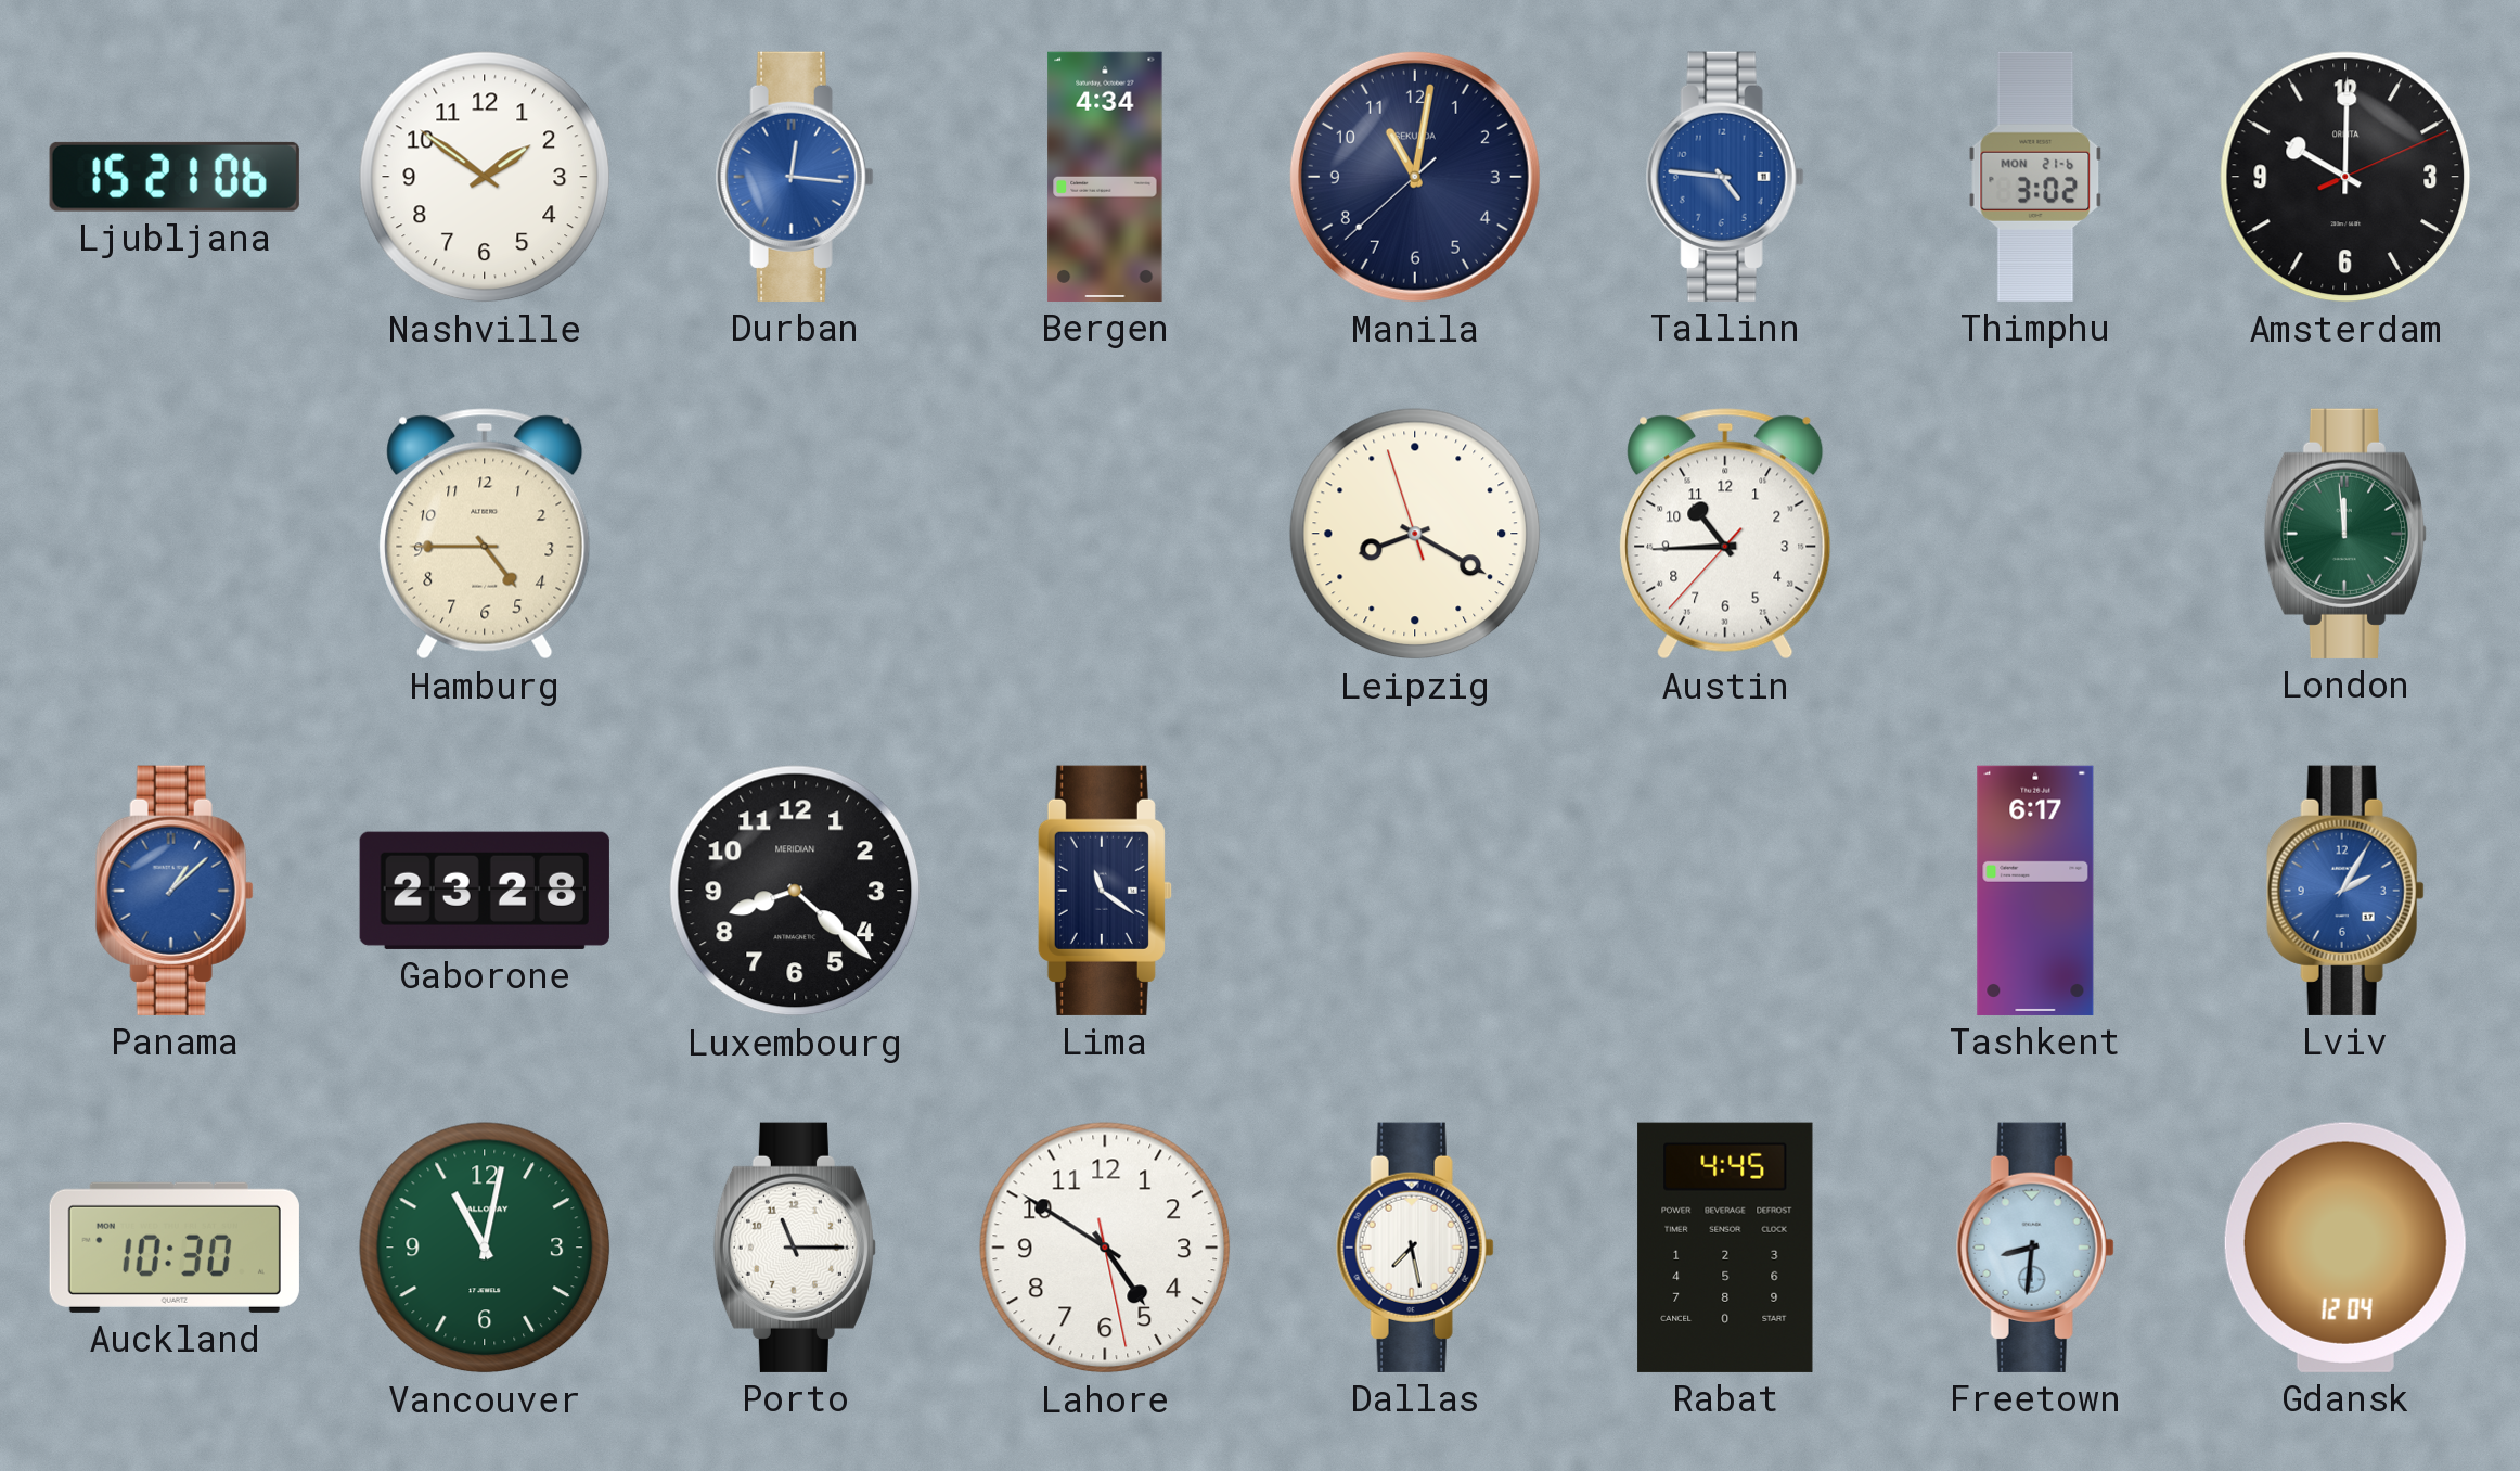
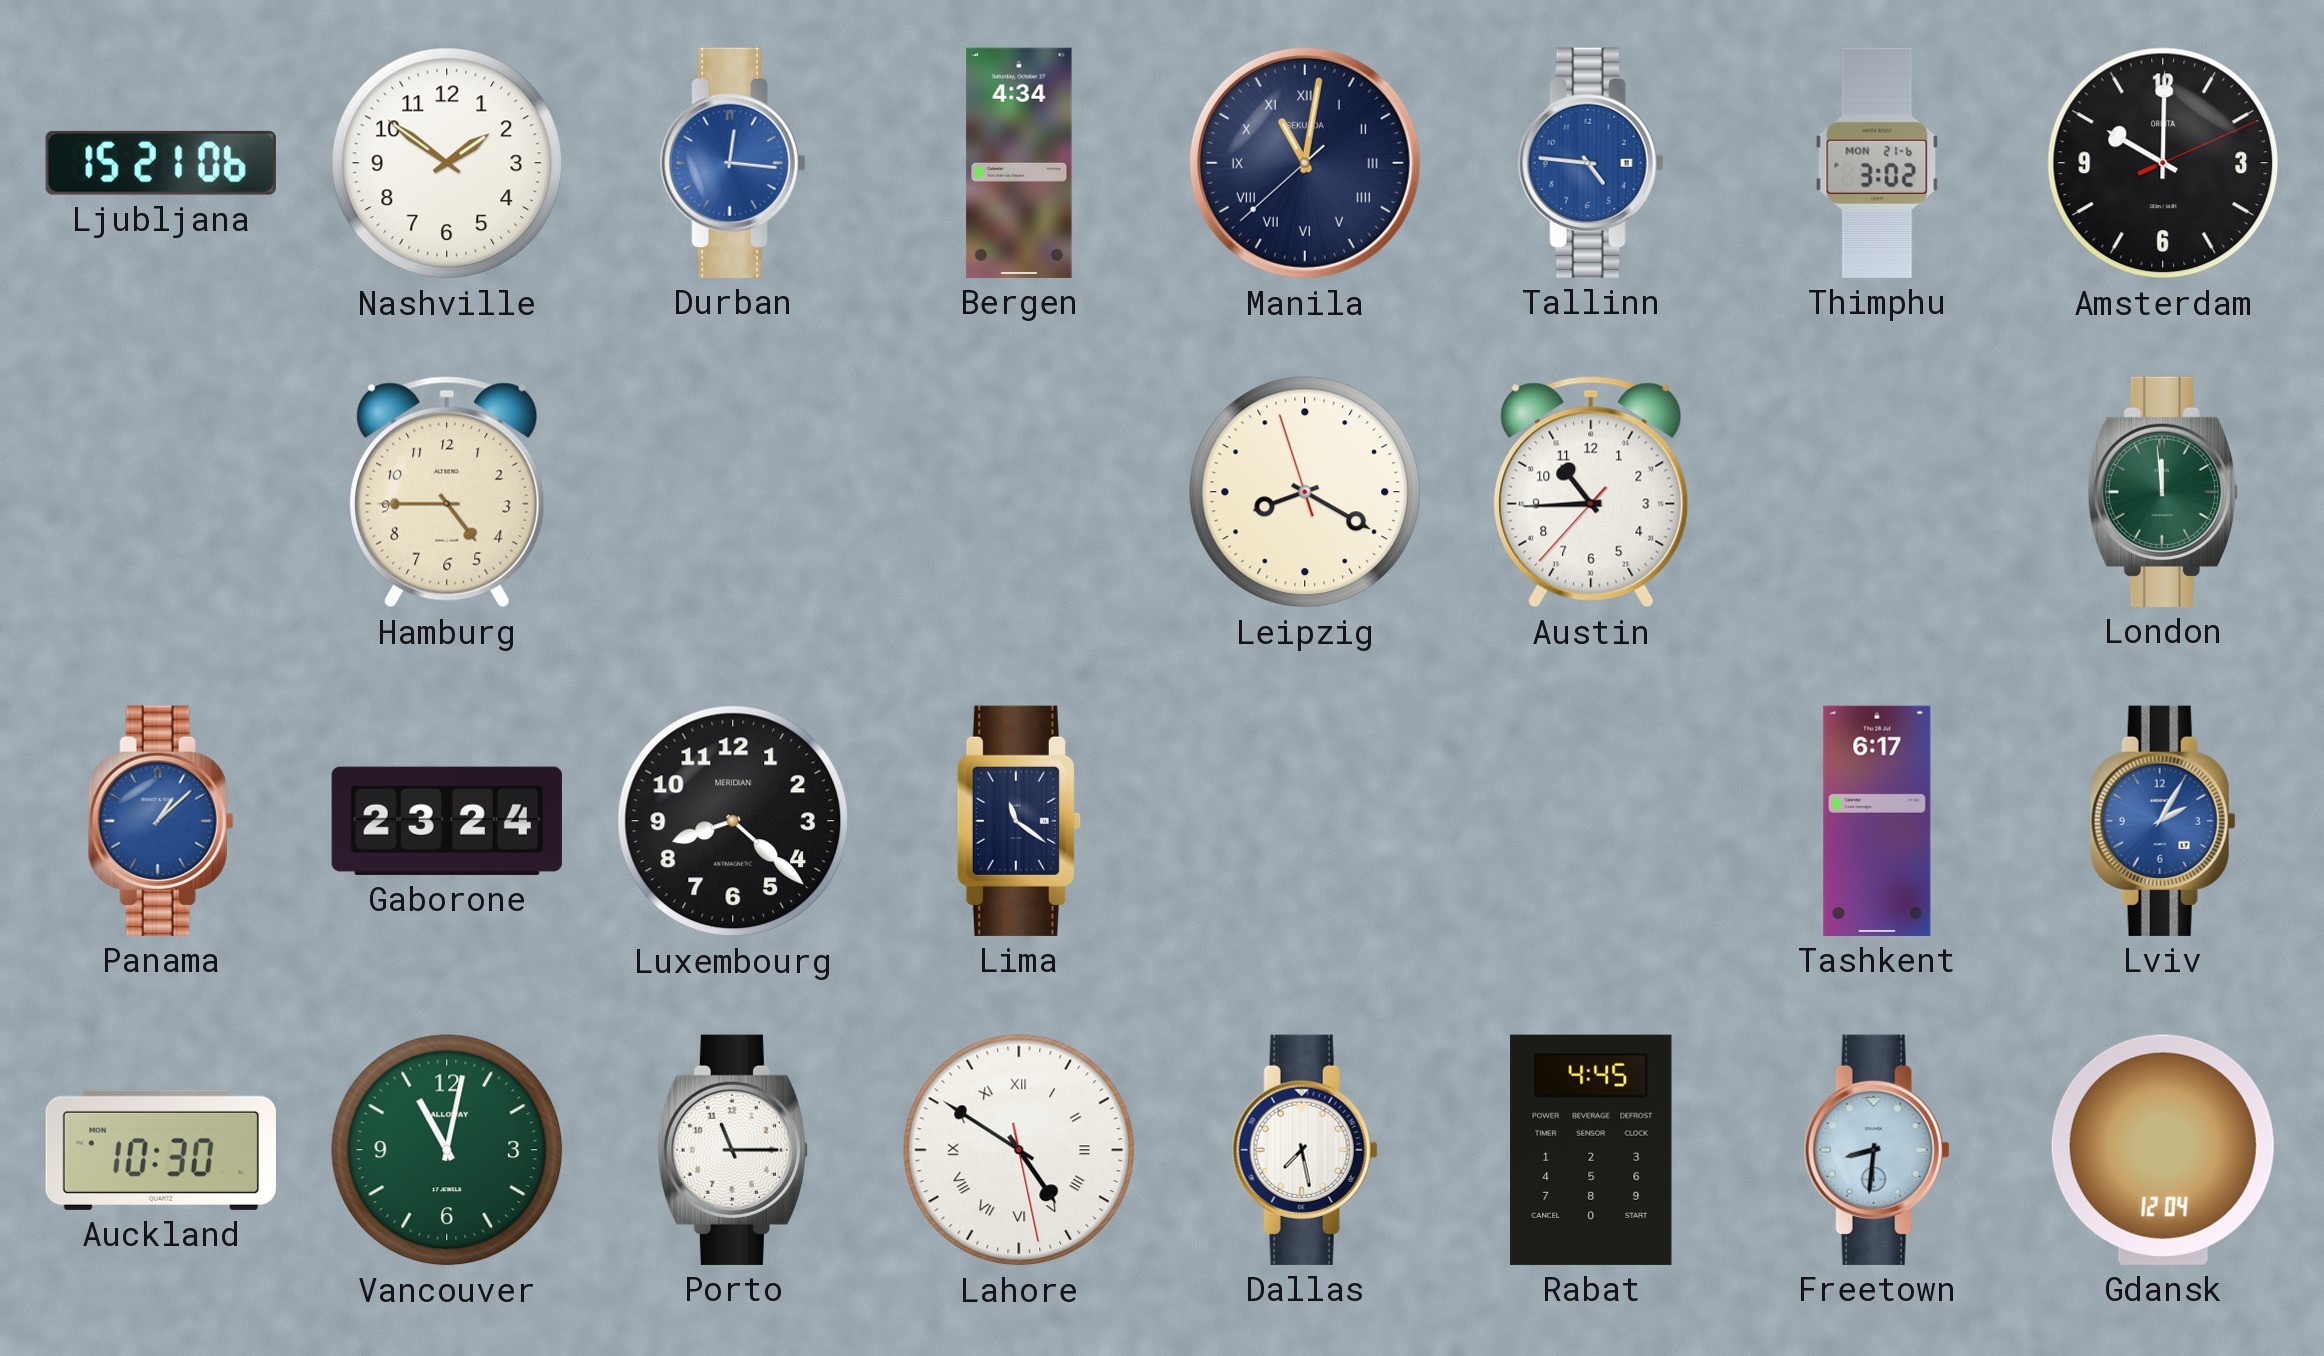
Manila numerals: Arabic -> Roman
Gaborone: 23:28 -> 23:24
Lahore numerals: Arabic -> Roman
